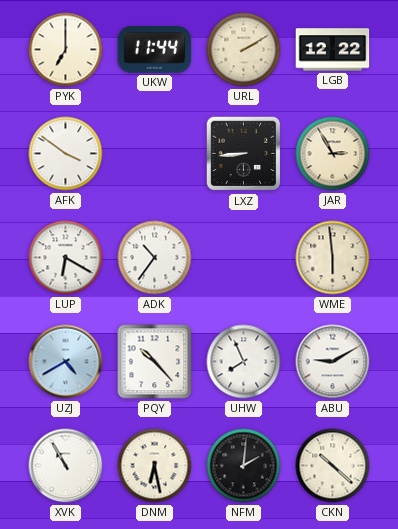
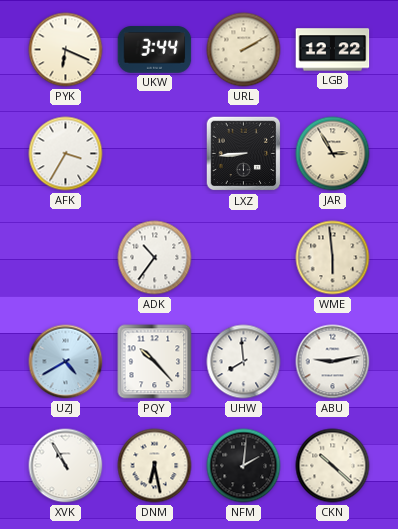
PYK: 7:00 -> 6:19
UKW: 11:44 -> 3:44
AFK: 3:51 -> 3:35
LUP: 6:20 -> none
UHW: 7:56 -> 7:59
ABU: 9:10 -> 9:13
